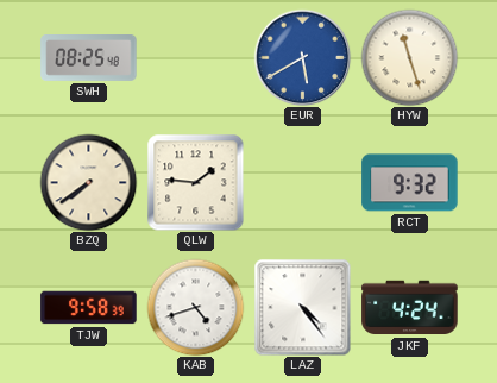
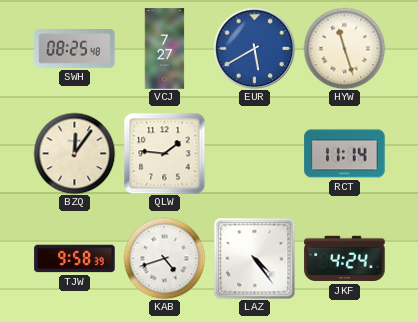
VCJ: none -> 7:27
BZQ: 7:39 -> 12:06
RCT: 9:32 -> 11:14
